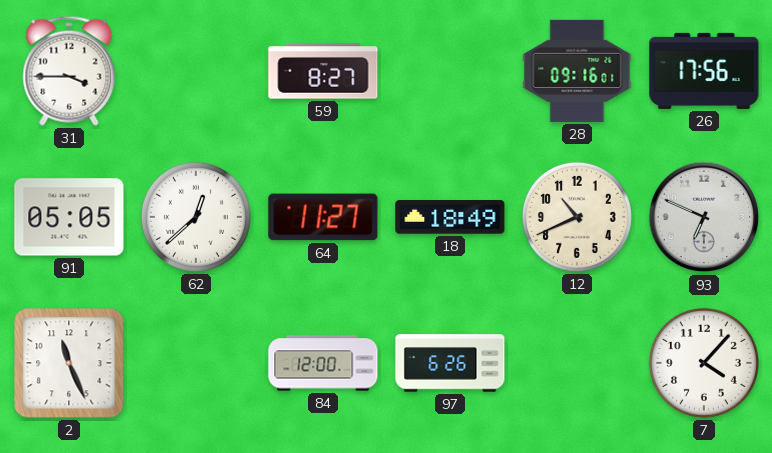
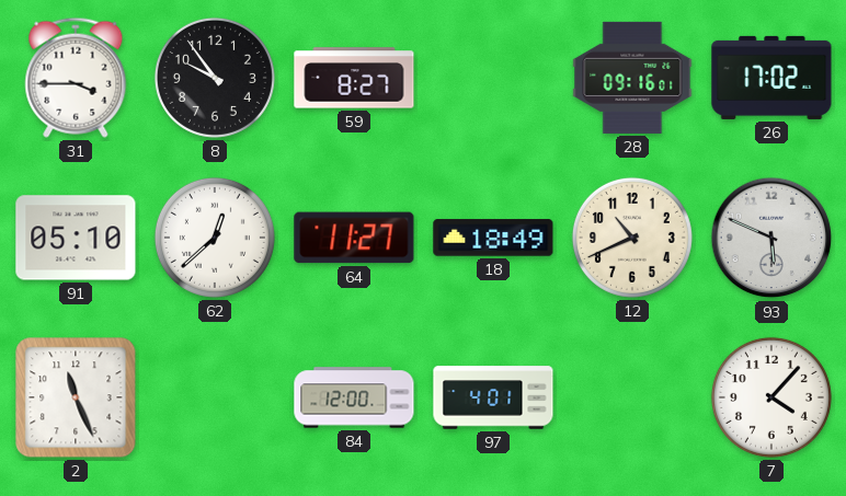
8: none -> 9:54
26: 17:56 -> 17:02
91: 05:05 -> 05:10
93: 6:49 -> 5:49
97: 6:26 -> 4:01
